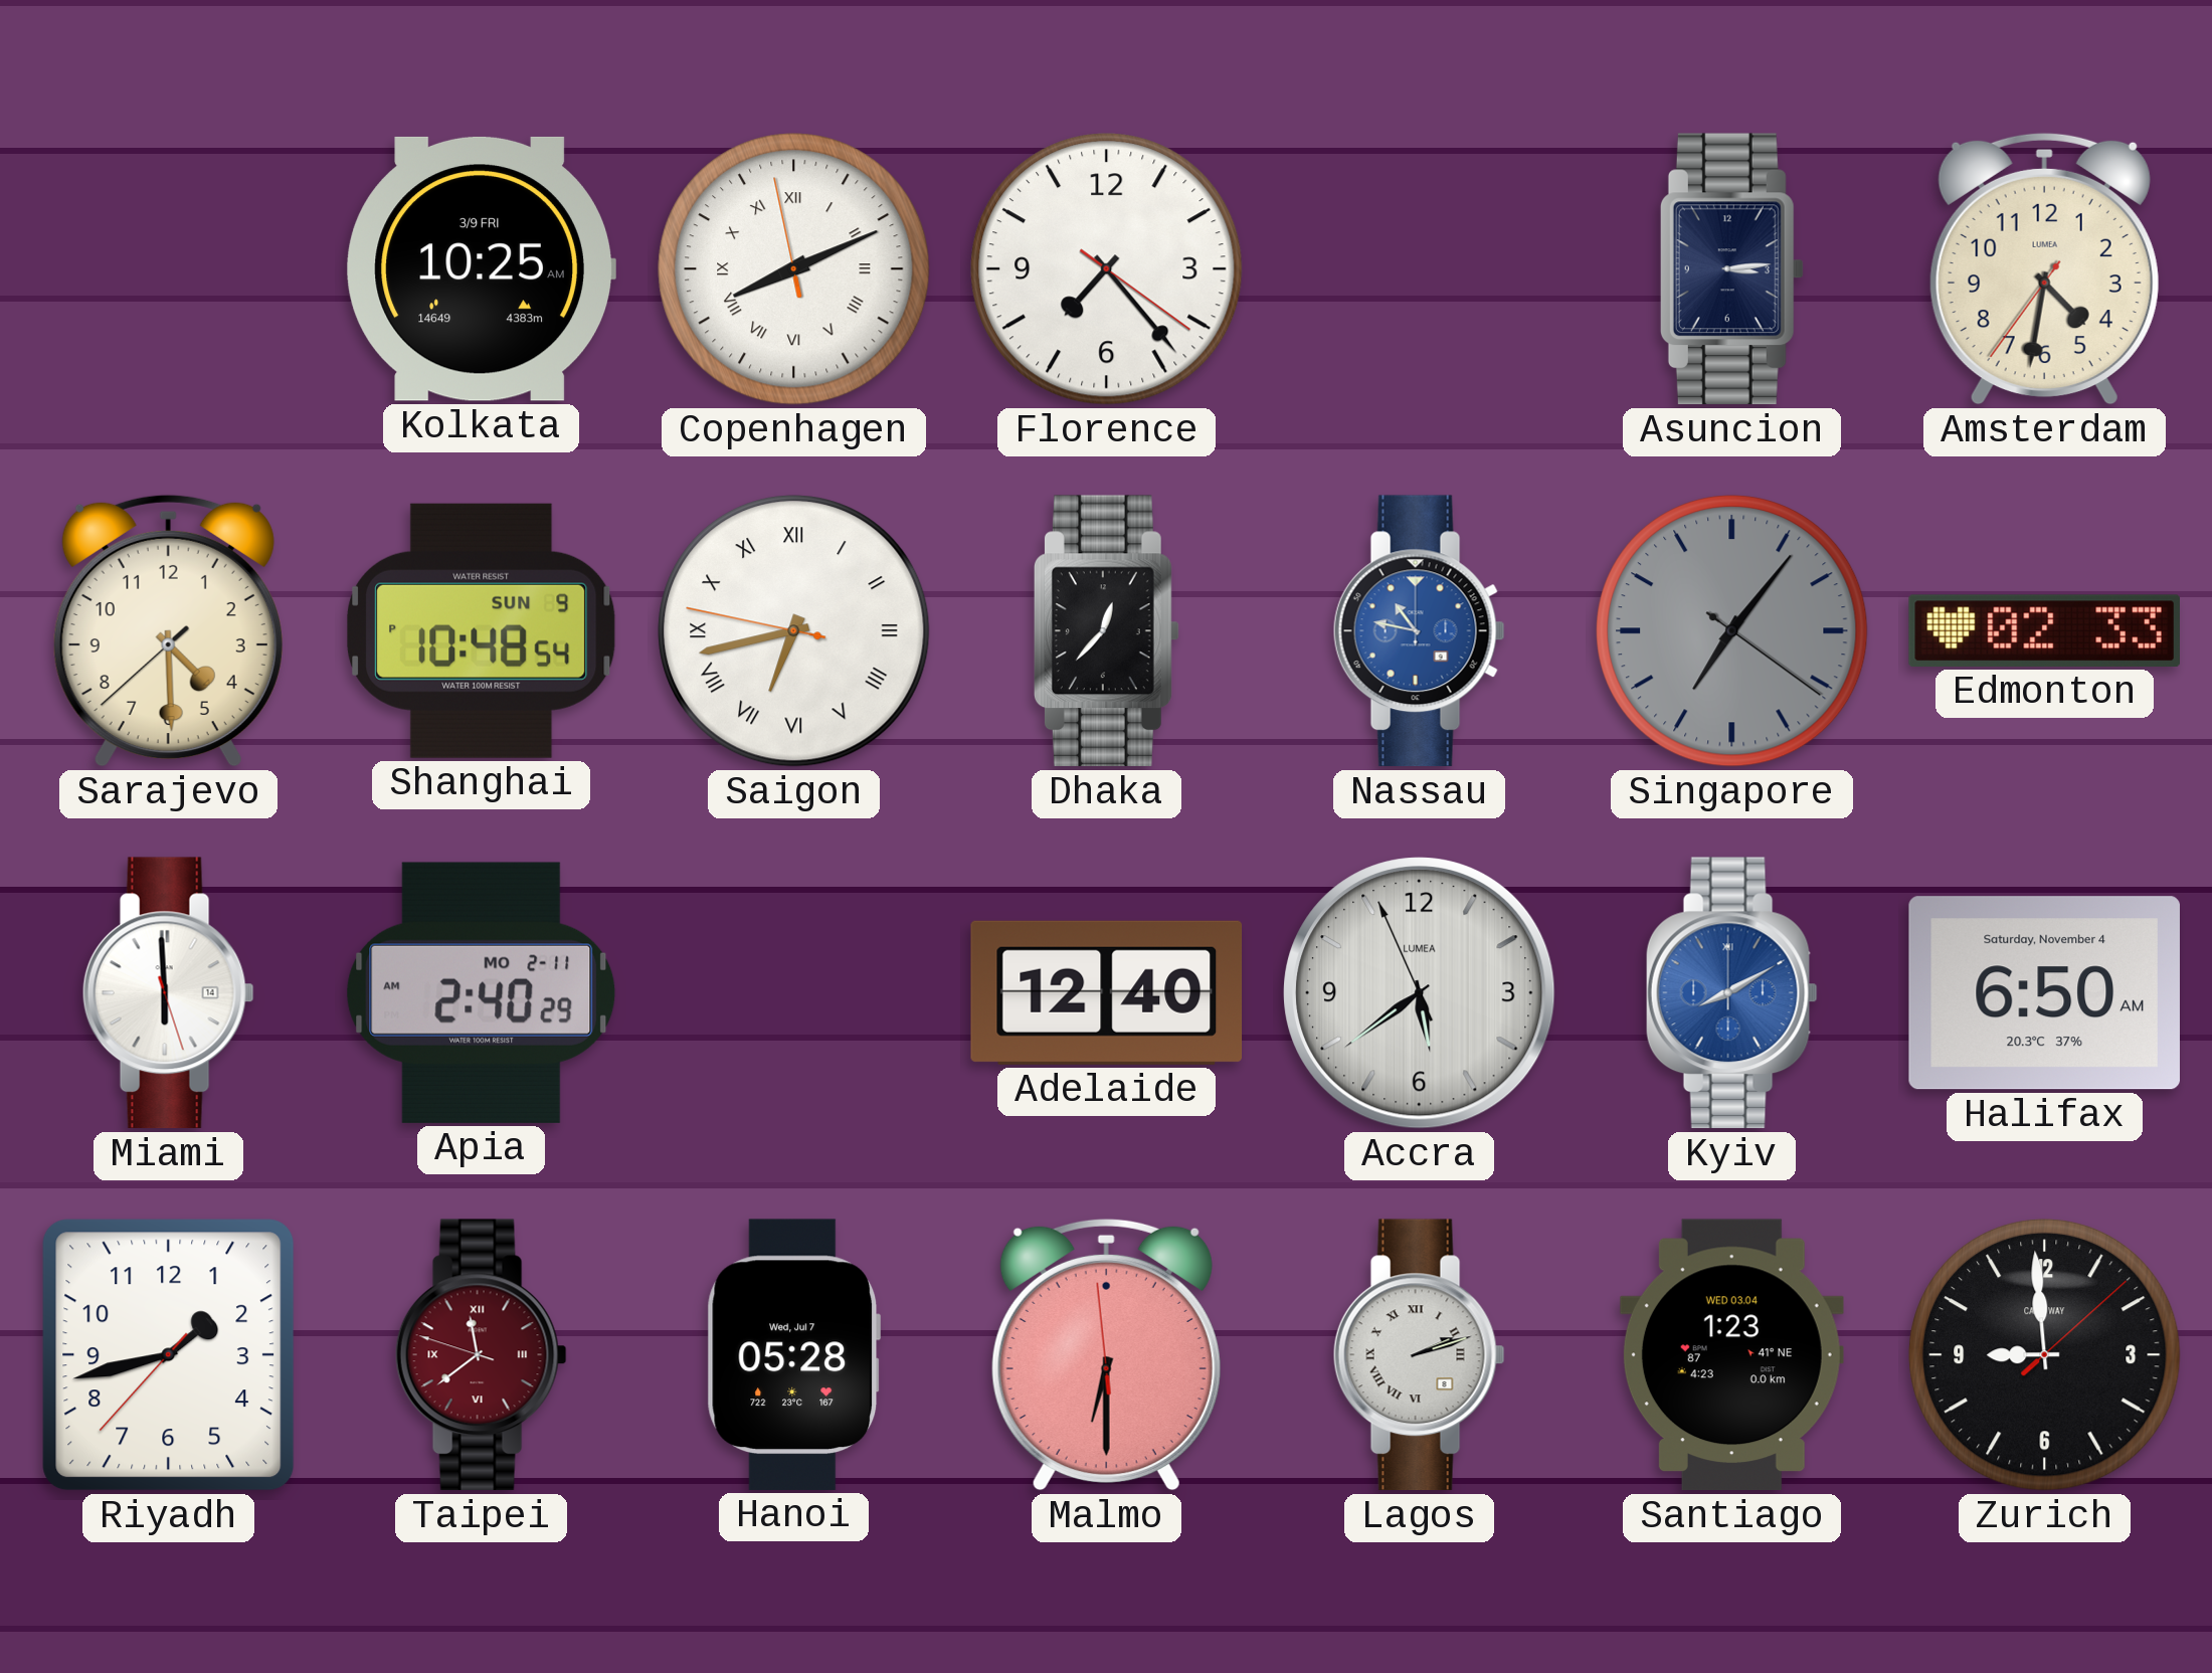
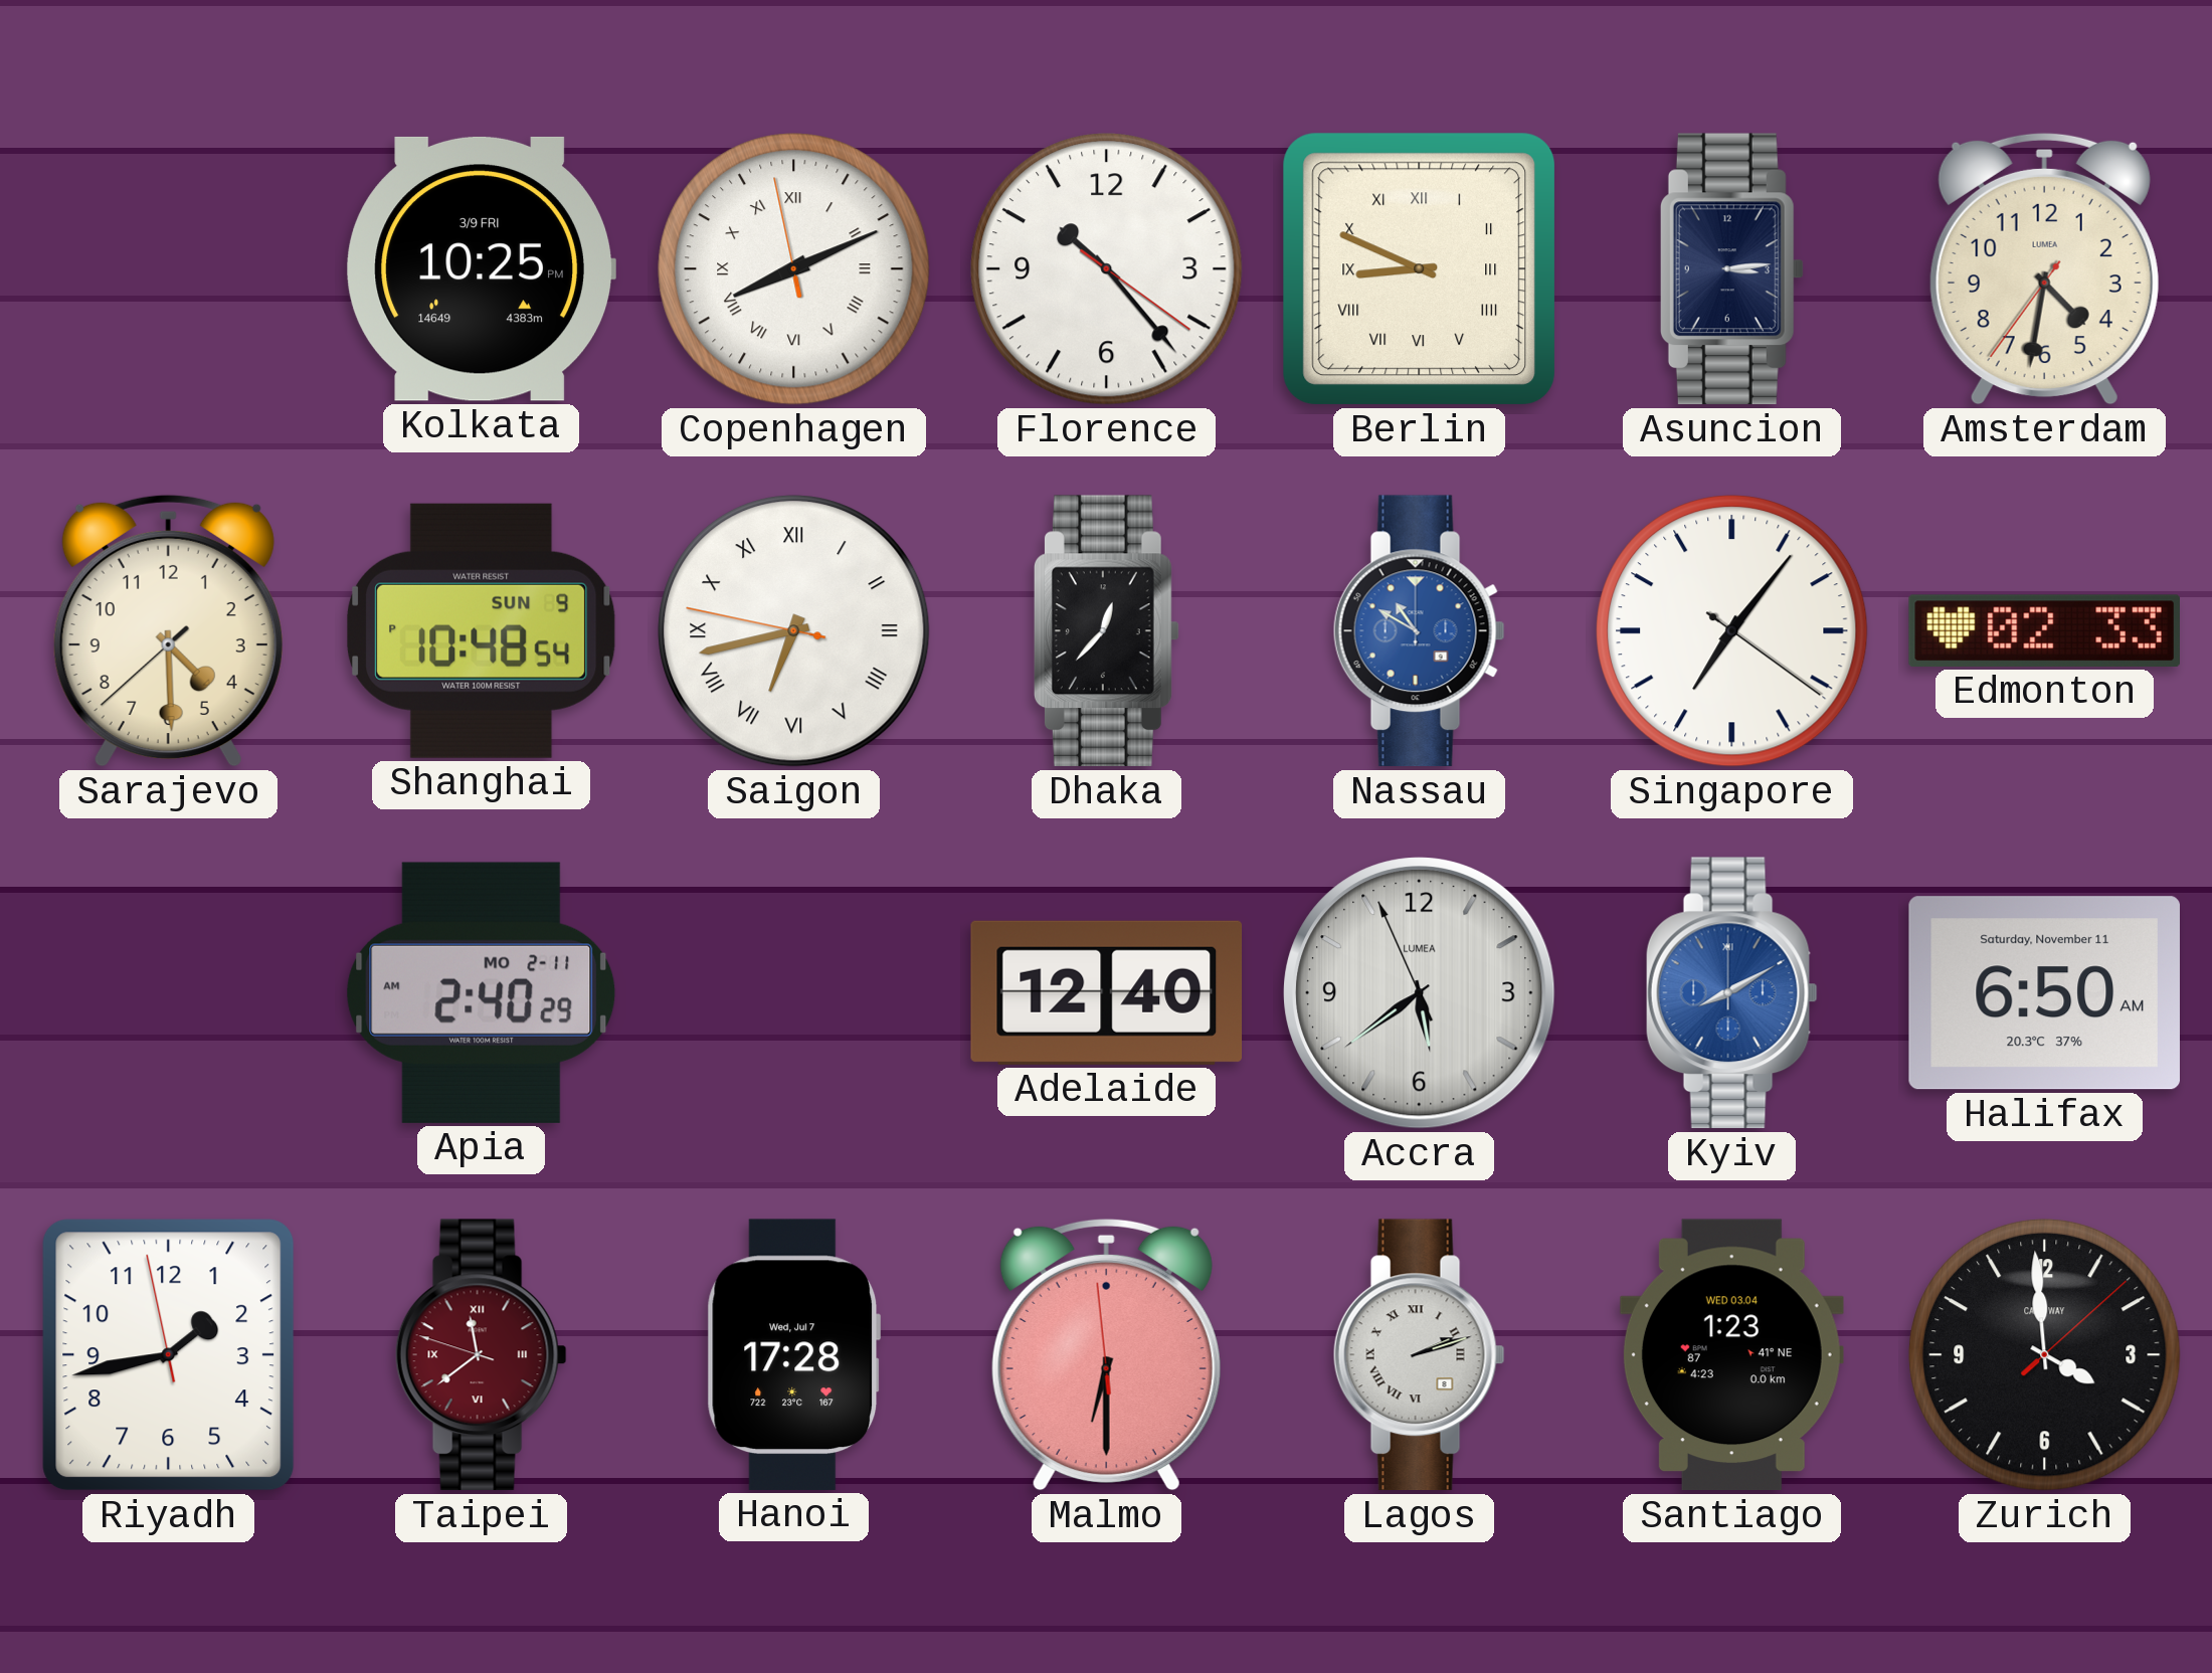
Kolkata: 10:25 AM -> 10:25 PM
Florence: 7:23 -> 10:23
Berlin: none -> 8:49
Nassau: 10:47 -> 10:50
Singapore dial: grey -> white
Miami: 5:59 -> none
Halifax date: Saturday, November 4 -> Saturday, November 11
Riyadh: 1:42:37 -> 1:42:58
Hanoi: 05:28 -> 17:28
Zurich: 8:59 -> 3:59
